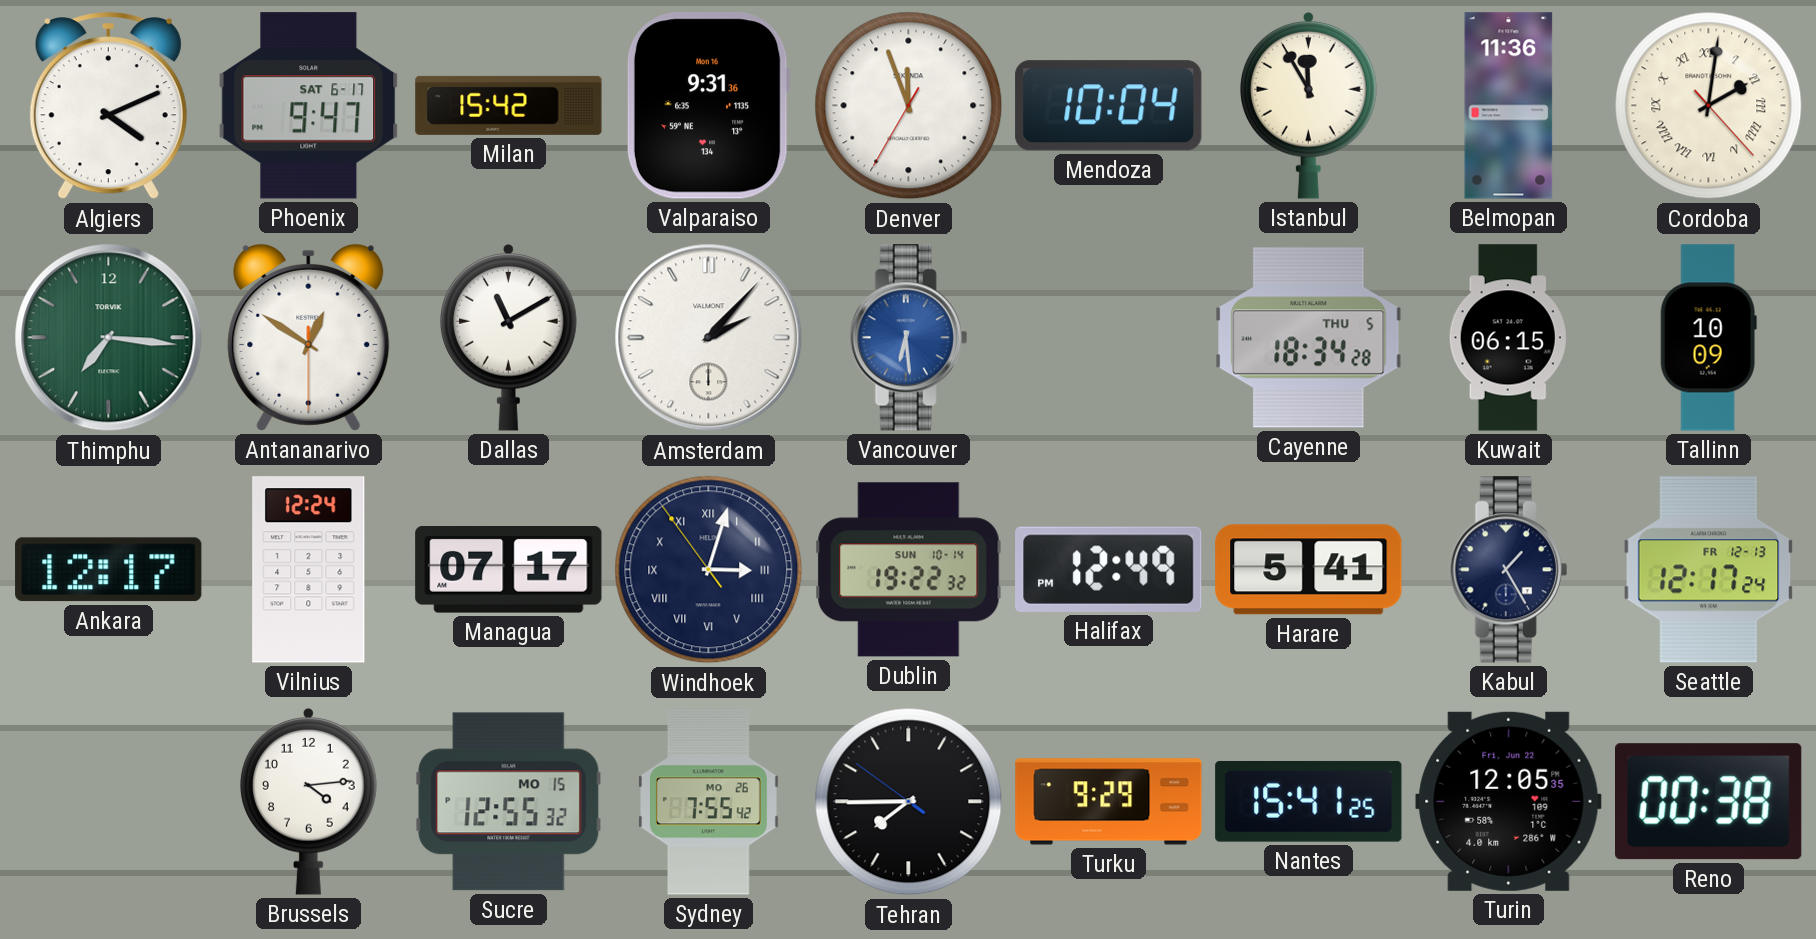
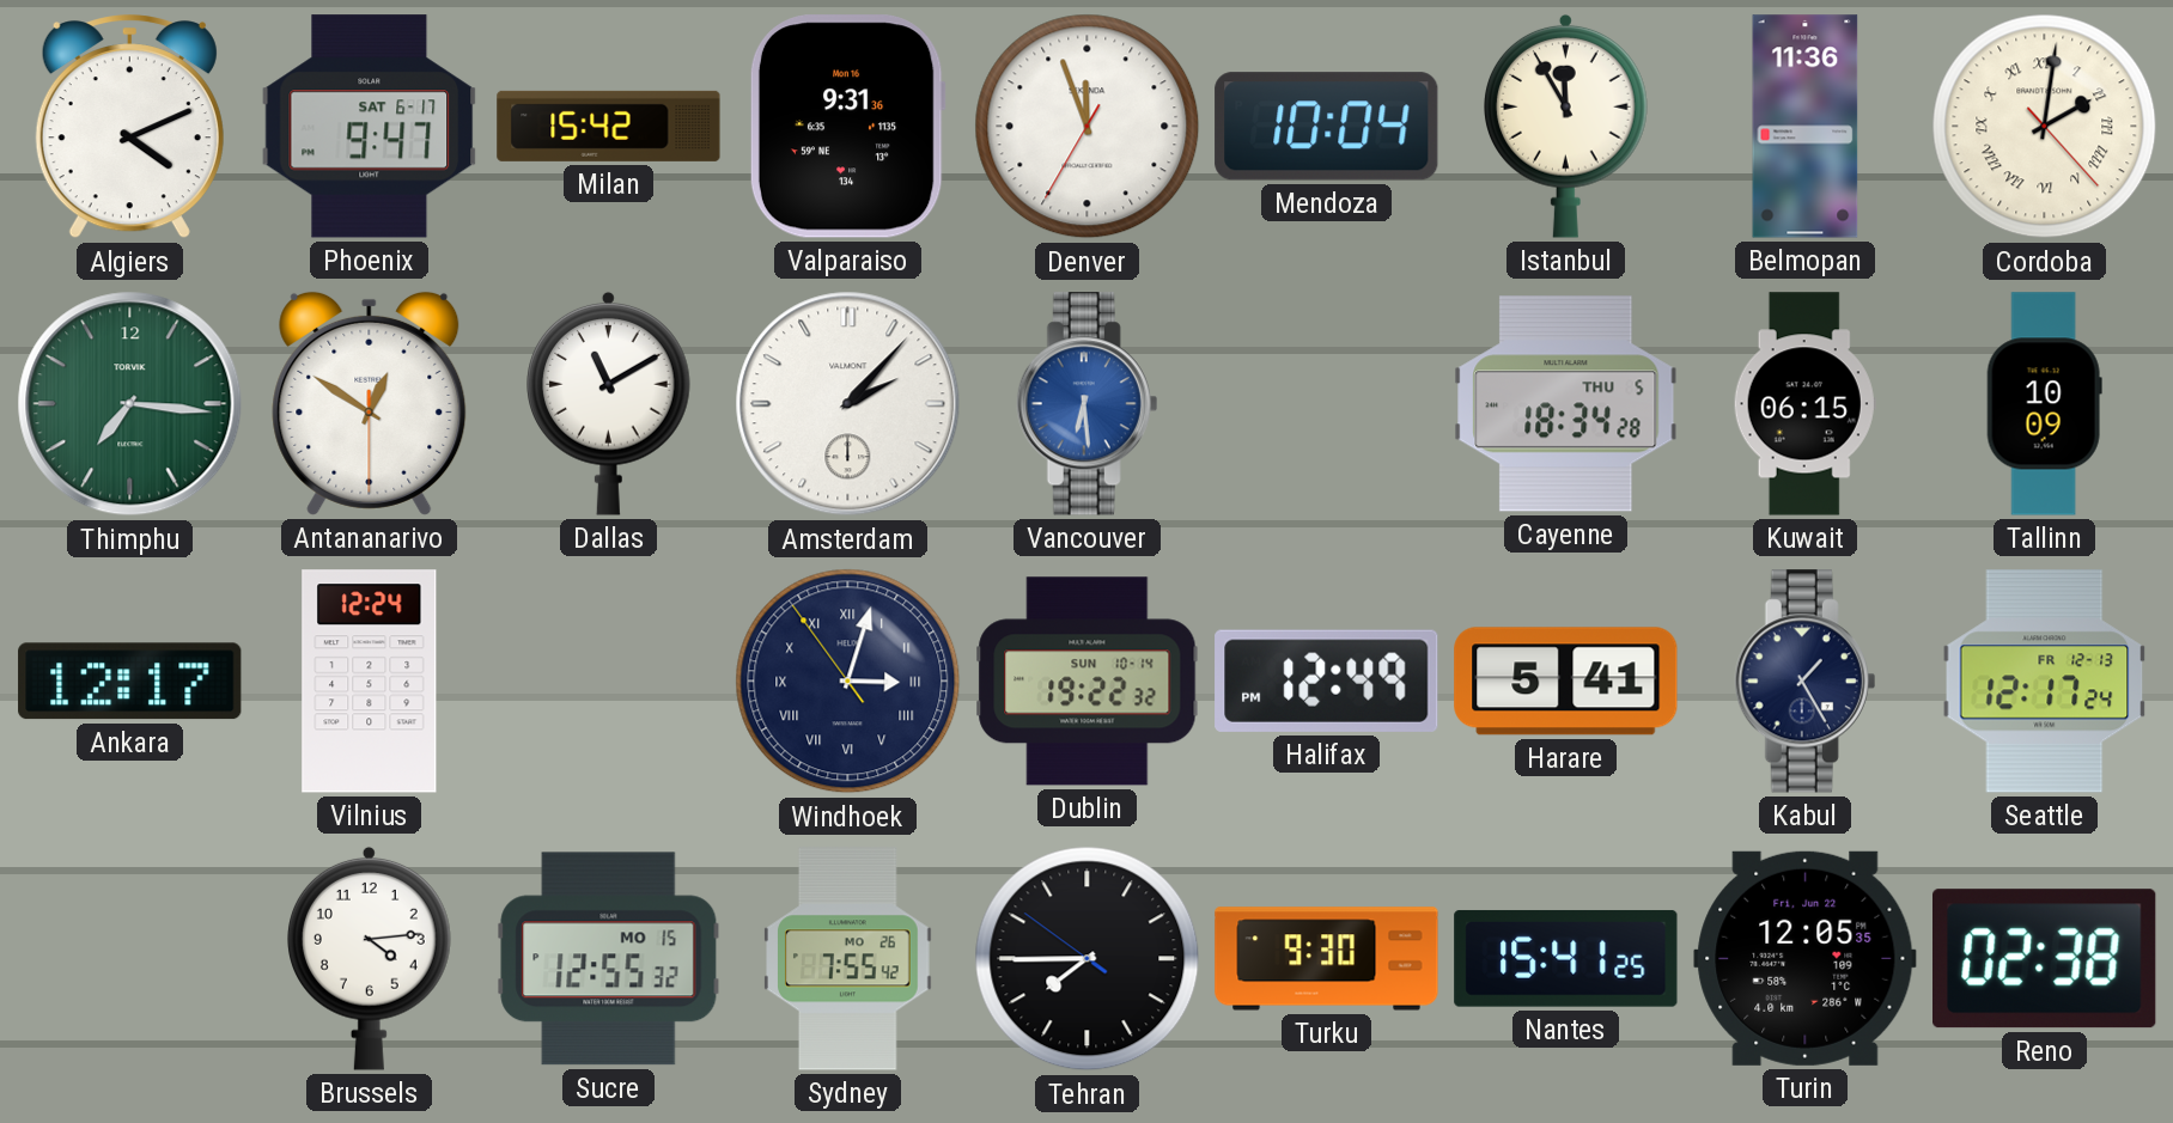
Managua: 07:17 -> none
Turku: 9:29 -> 9:30
Reno: 00:38 -> 02:38
